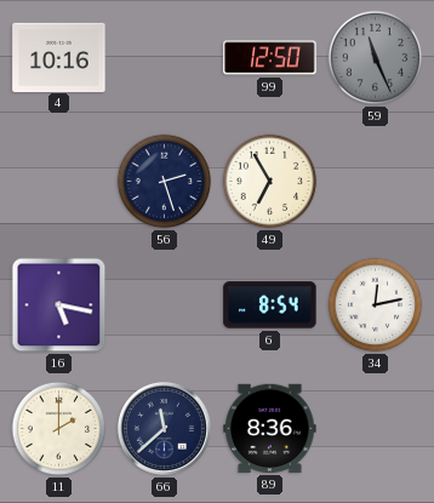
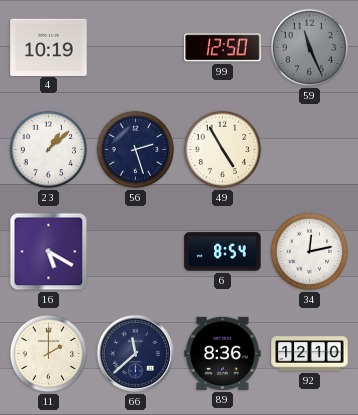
4: 10:16 -> 10:19
23: none -> 1:08
49: 6:55 -> 4:55
16: 5:17 -> 5:20
92: none -> 12:10
